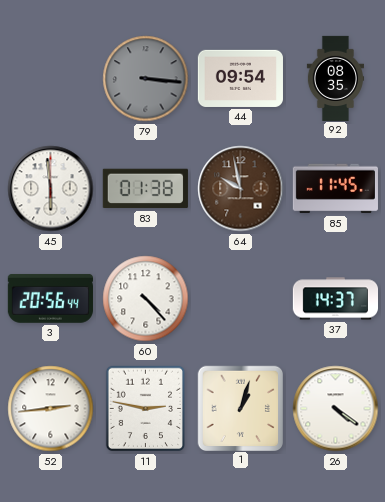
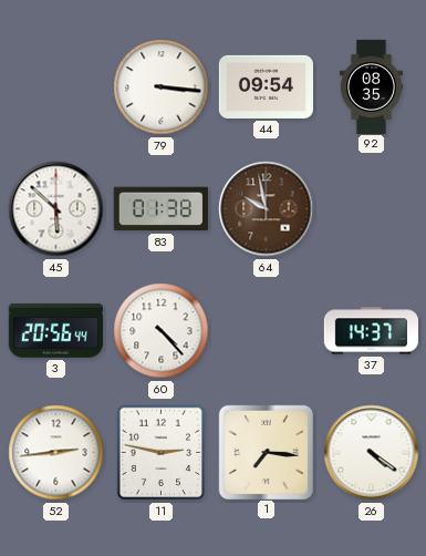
79 dial: grey -> white
45: 5:59 -> 5:52
85: 11:45 -> none
1: 1:03 -> 7:16
